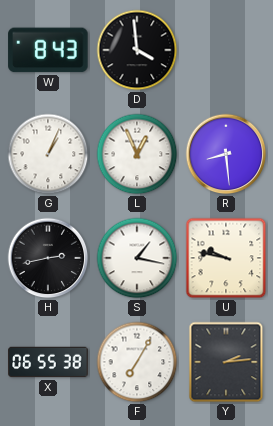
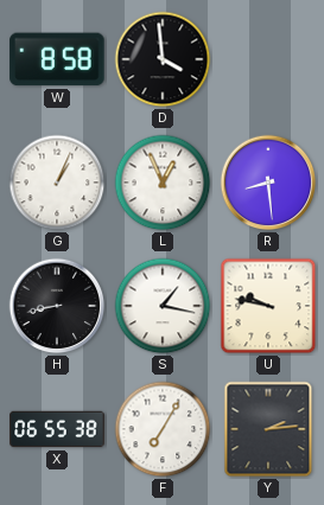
W: 8:43 -> 8:58
H: 2:43 -> 8:43
